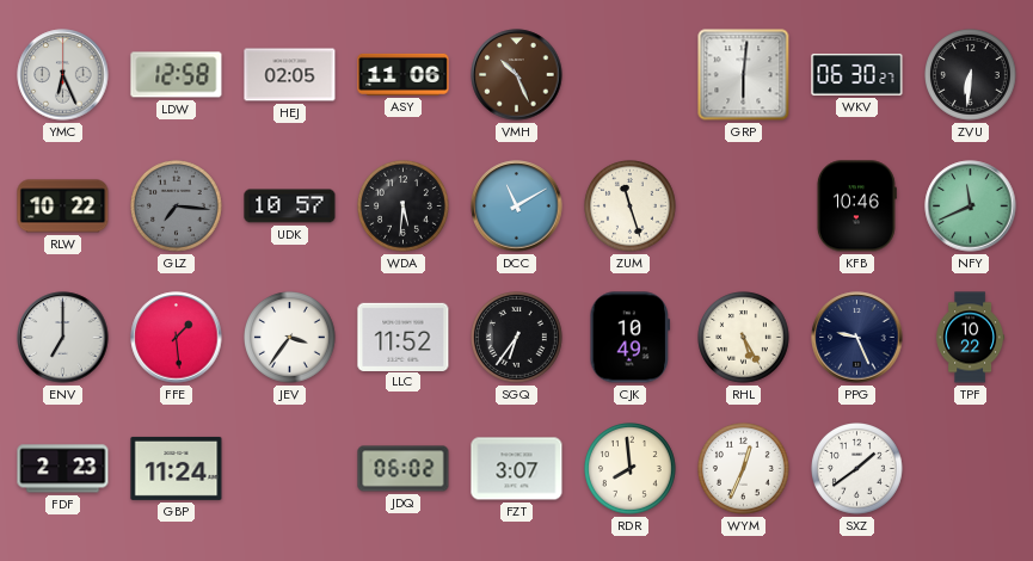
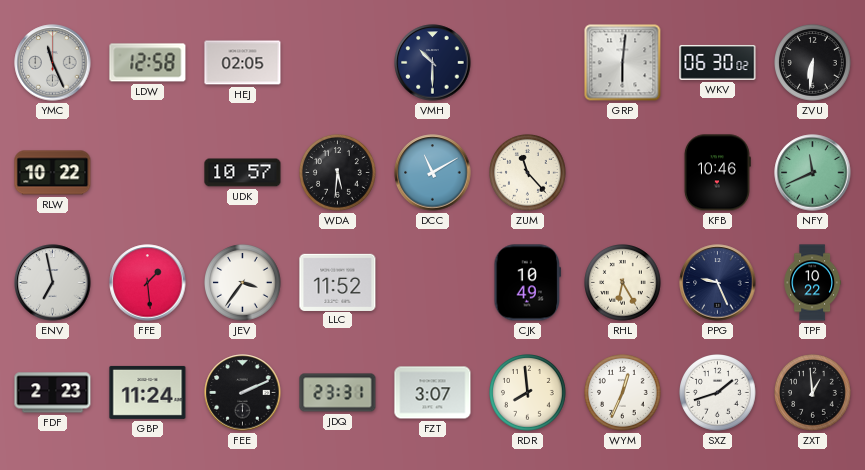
YMC: 6:26 -> 11:26
ASY: 11:06 -> none
VMH: 10:26 -> 10:30
VMH dial: brown -> navy
WKV: 06:30:27 -> 06:30:02
GLZ: 7:16 -> none
ZUM: 11:27 -> 11:23
ENV: 7:00 -> 6:58
SGQ: 6:36 -> none
RHL: 5:25 -> 6:25
FEE: none -> 2:11
JDQ: 06:02 -> 23:31
SXZ: 1:39 -> 1:42
ZXT: none -> 12:59
